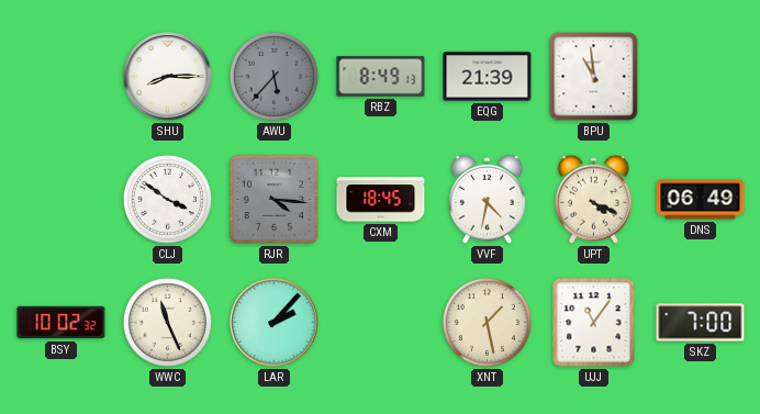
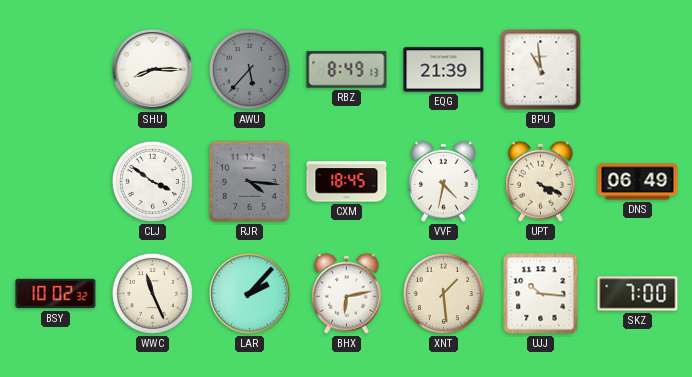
BHX: none -> 6:13
XNT: 1:28 -> 1:29
UJJ: 11:06 -> 10:16
